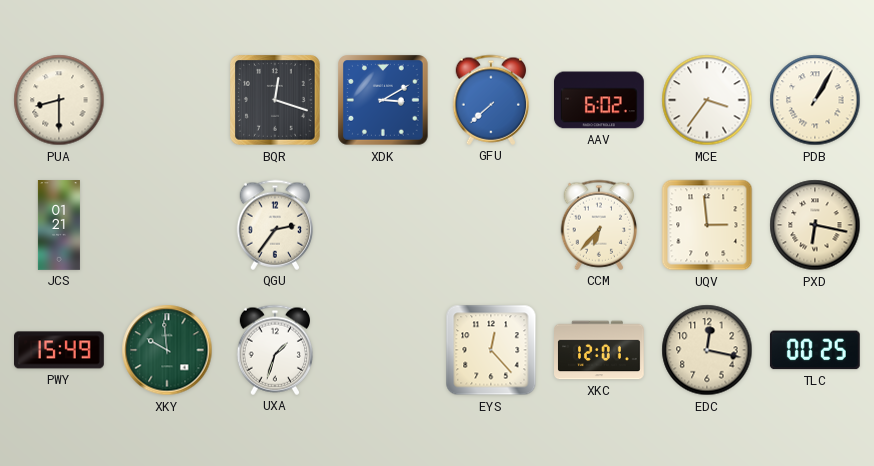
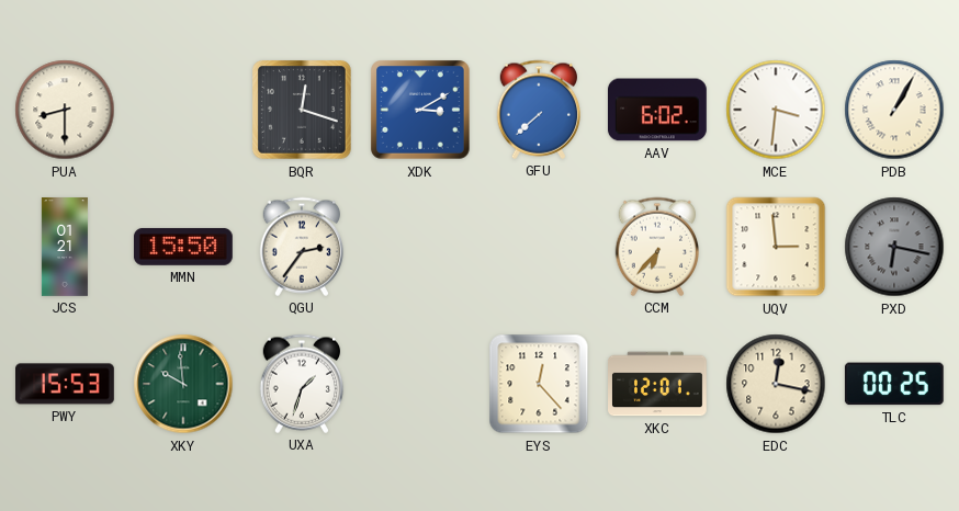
MCE: 3:36 -> 3:31
MMN: none -> 15:50
PXD dial: cream -> grey
PWY: 15:49 -> 15:53
